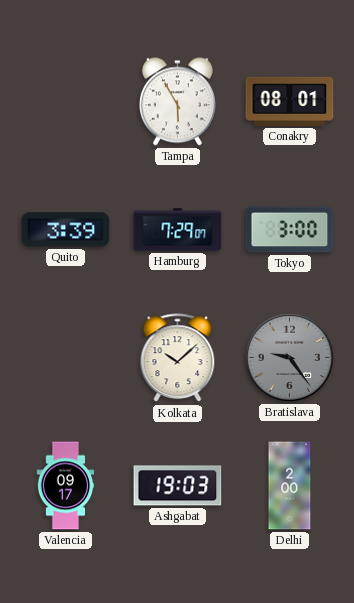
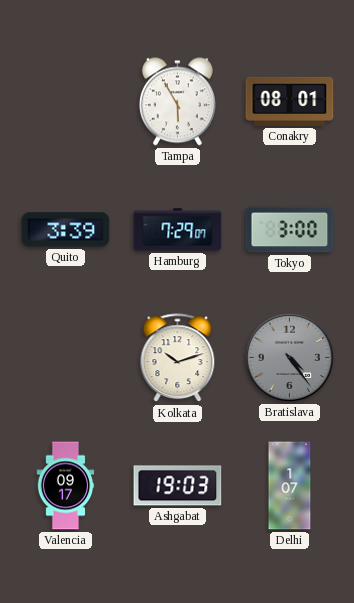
Kolkata: 10:08 -> 10:12
Bratislava: 9:24 -> 4:24
Delhi: 2:00 -> 1:07
